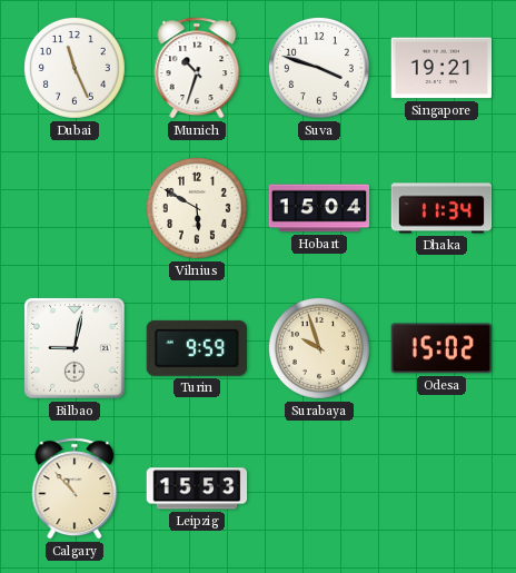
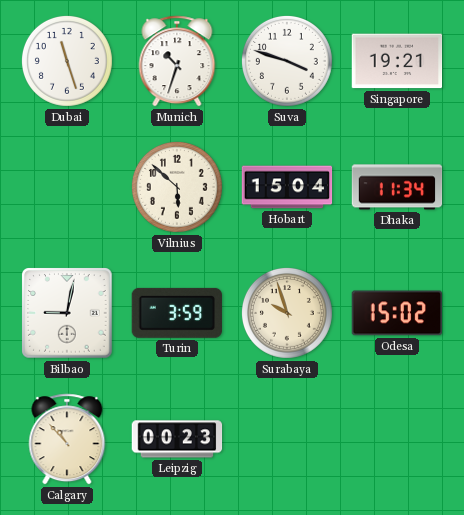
Dubai: 11:26 -> 11:27
Vilnius: 5:50 -> 5:52
Turin: 9:59 -> 3:59
Leipzig: 15:53 -> 00:23
